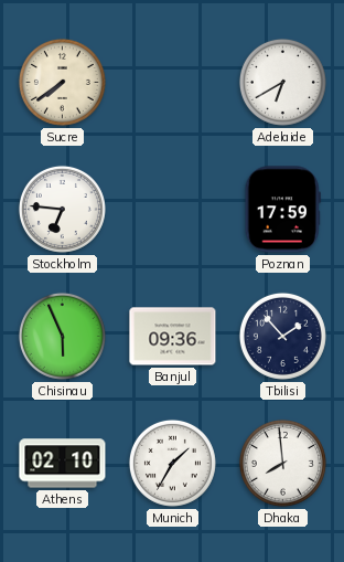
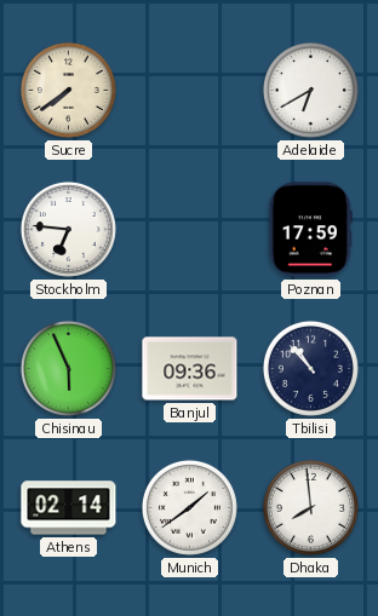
Tbilisi: 1:53 -> 10:53
Athens: 02:10 -> 02:14
Munich: 1:35 -> 1:39
